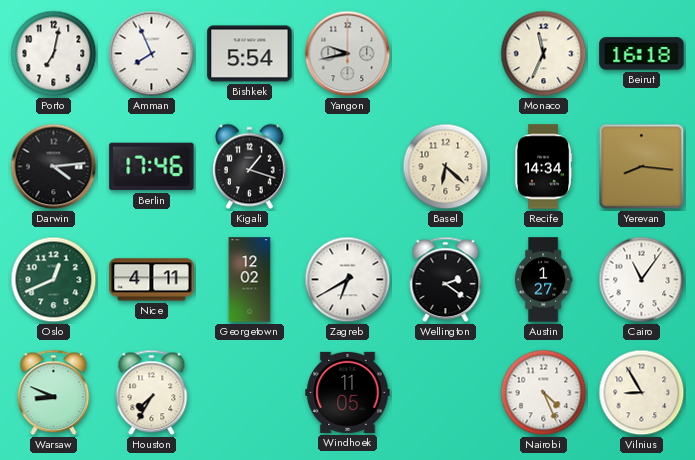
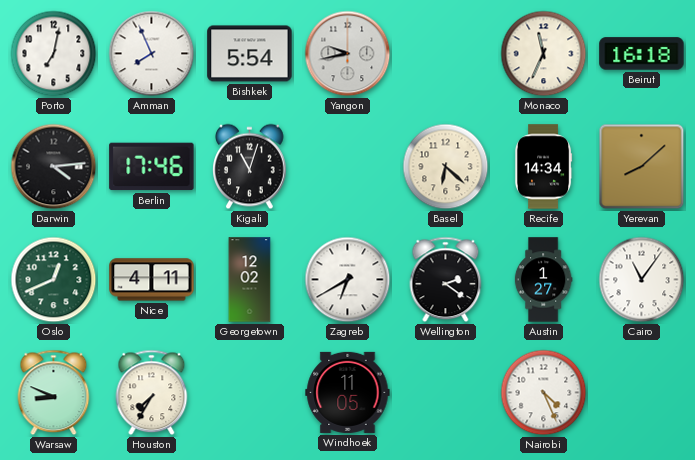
Kigali: 1:18 -> 11:03
Yerevan: 8:16 -> 8:08
Vilnius: 8:55 -> none
